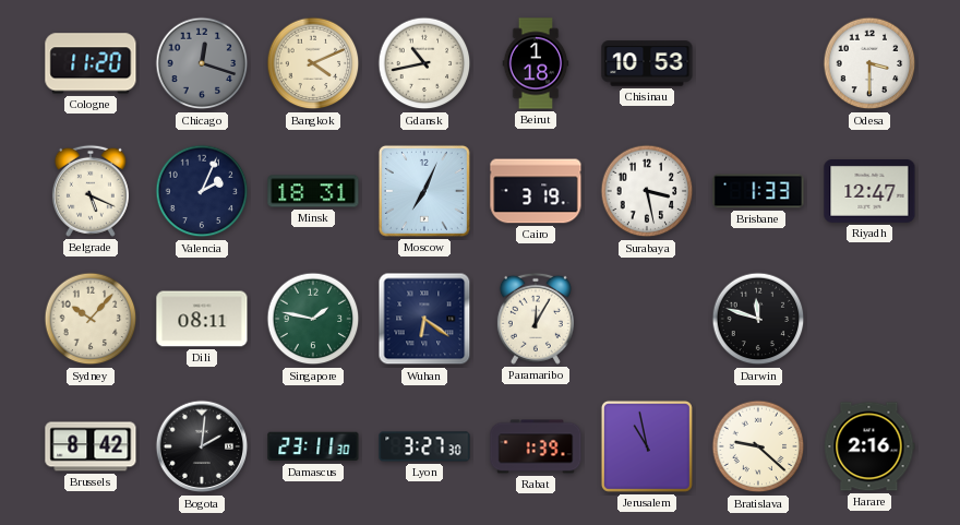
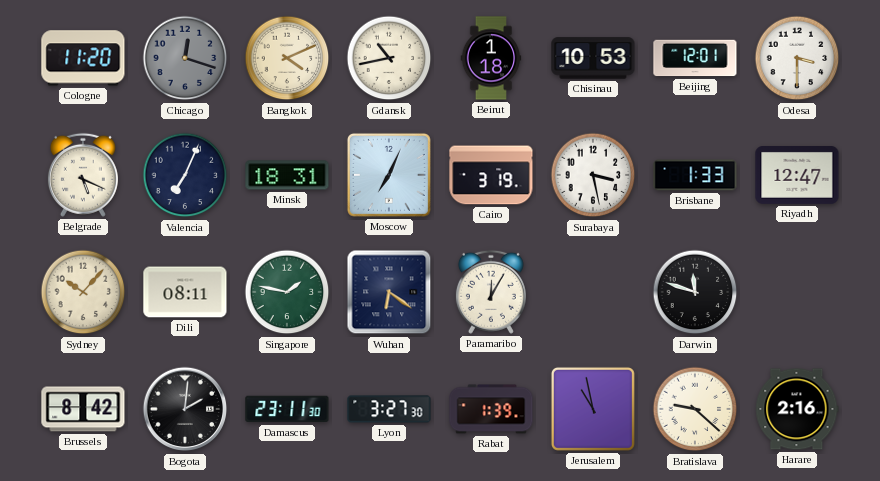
Beijing: none -> 12:01
Valencia: 2:04 -> 7:04
